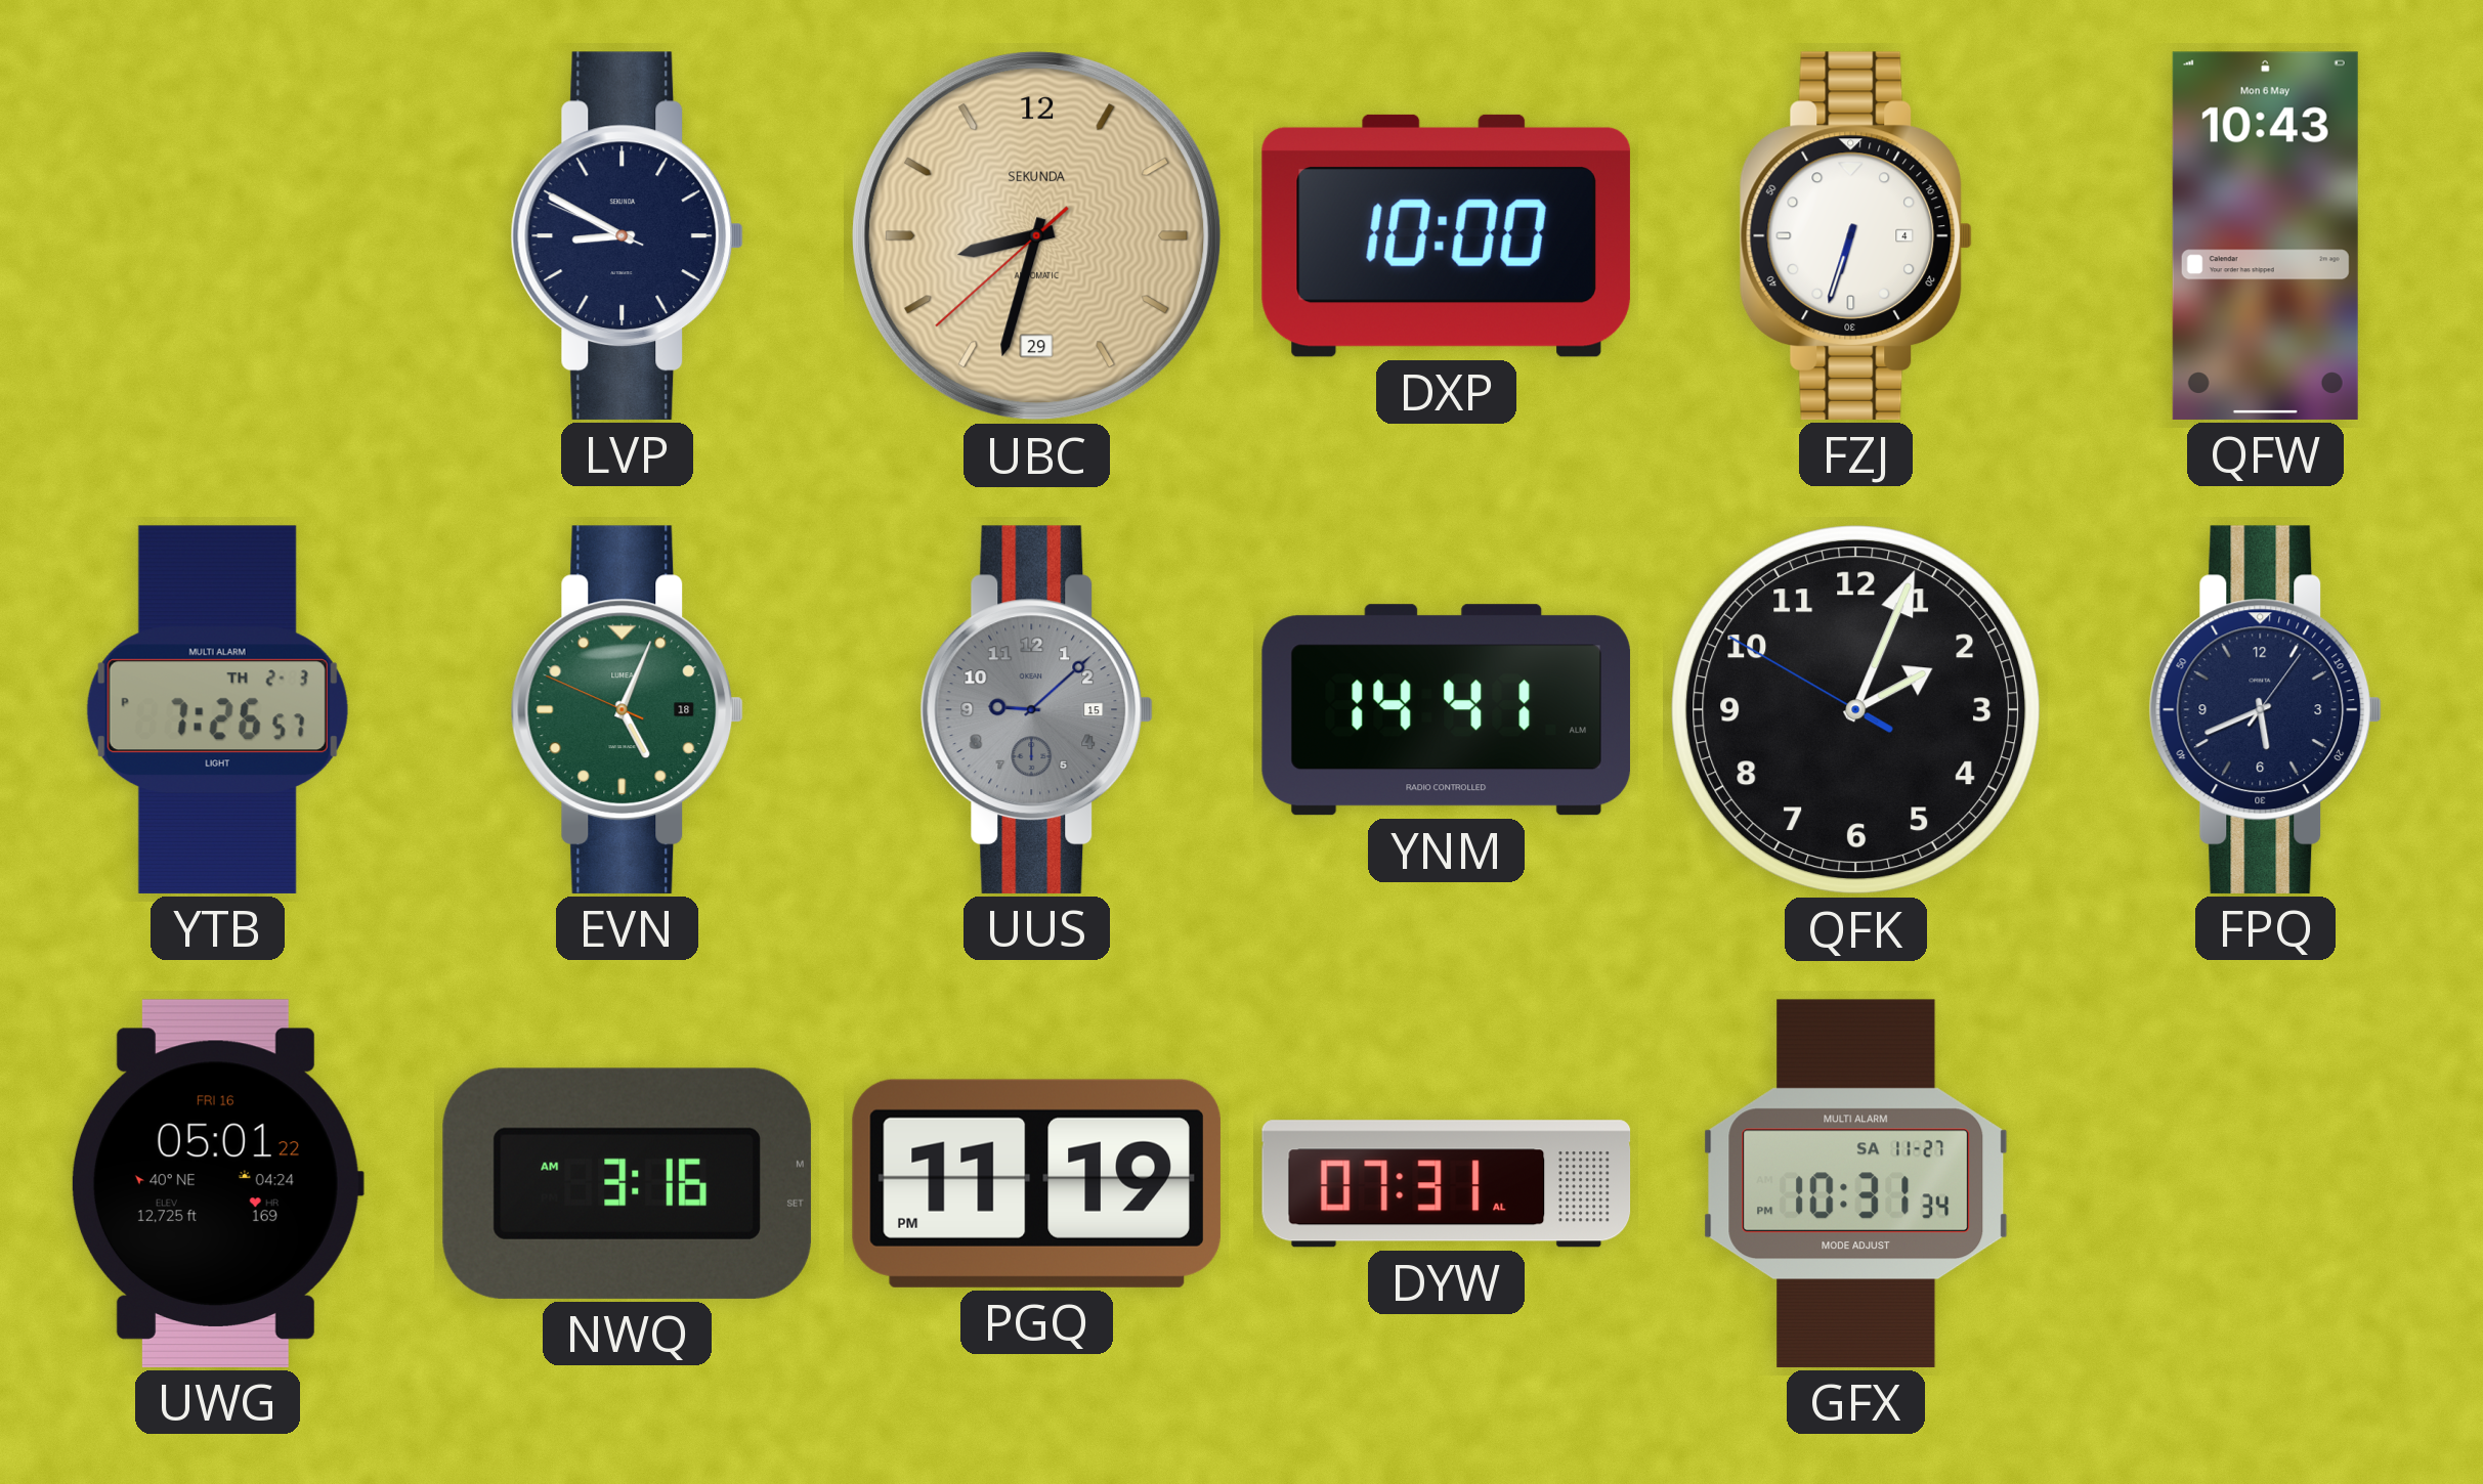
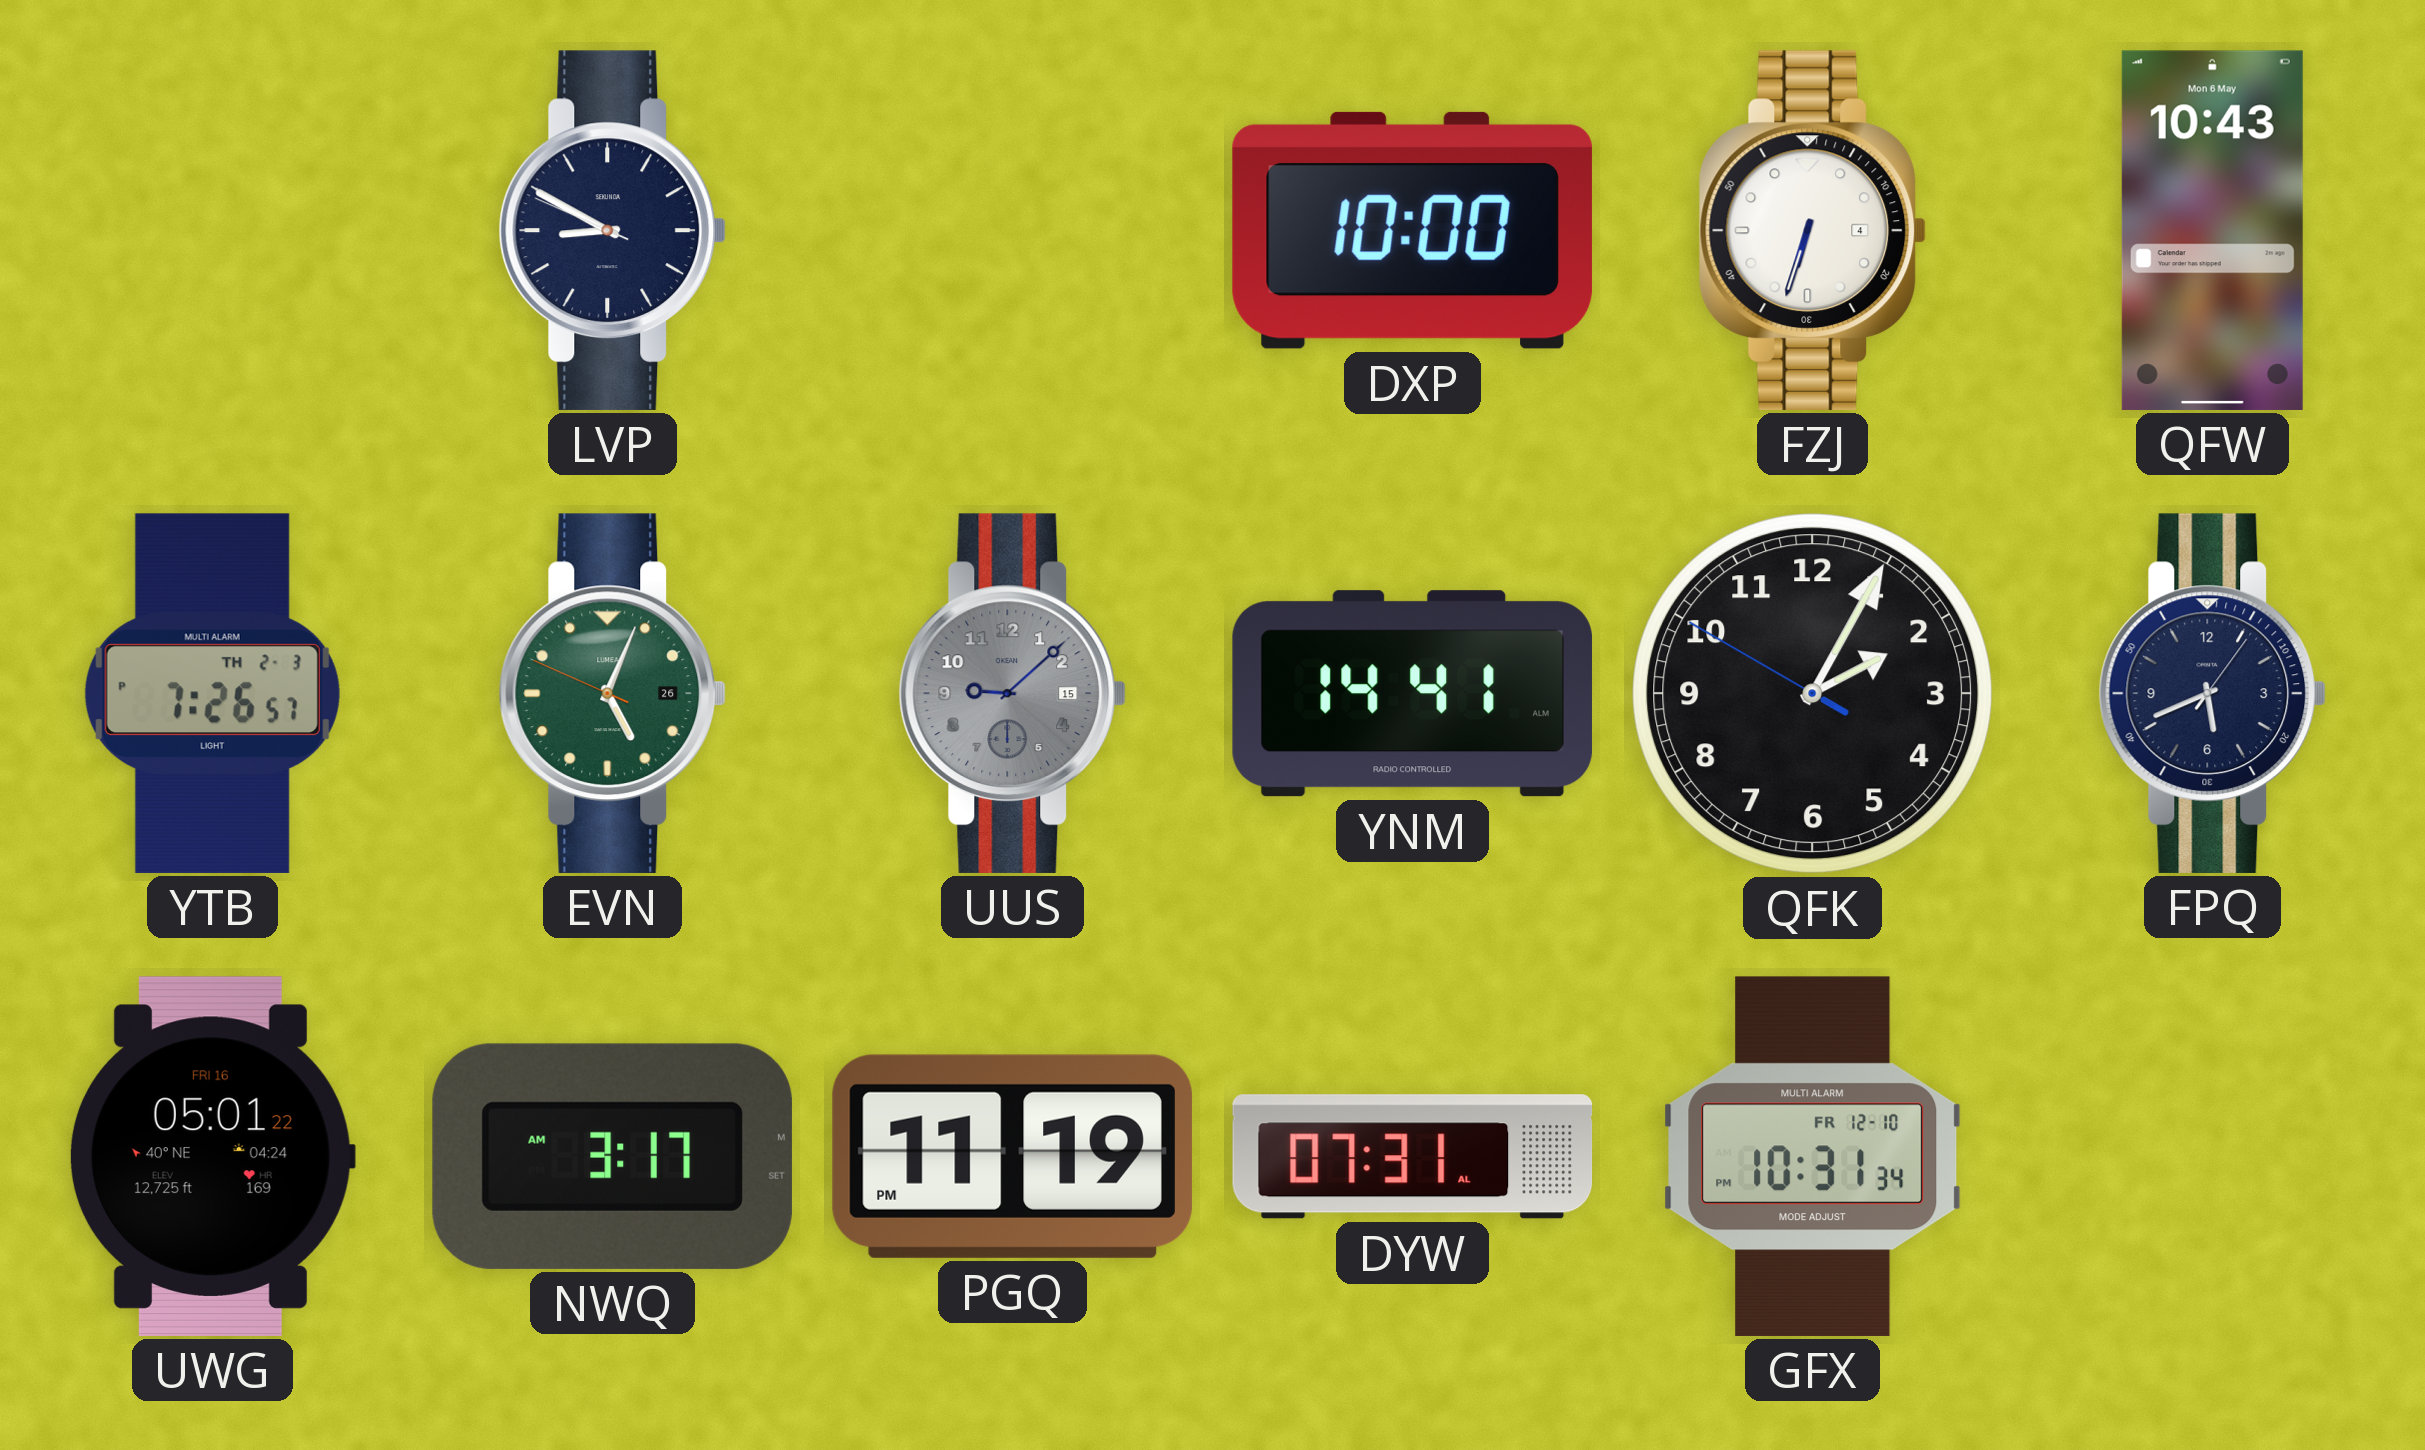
UBC: 8:32 -> none
EVN date: 18 -> 26
QFK: 2:03 -> 2:04
NWQ: 3:16 -> 3:17
GFX date: SA 11-27 -> FR 12-10
